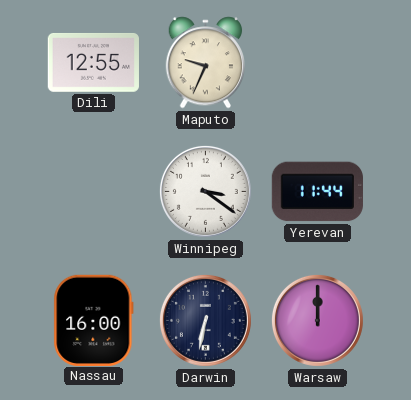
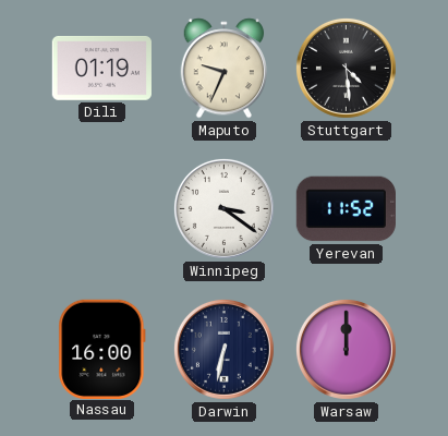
Dili: 12:55 -> 01:19
Stuttgart: none -> 4:29
Yerevan: 11:44 -> 11:52
